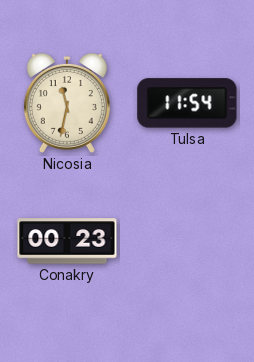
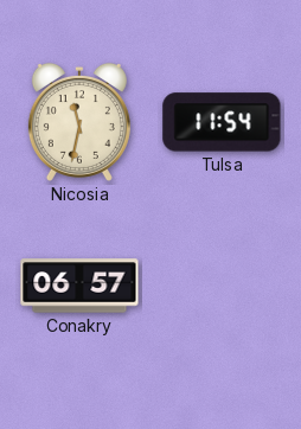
Conakry: 00:23 -> 06:57
